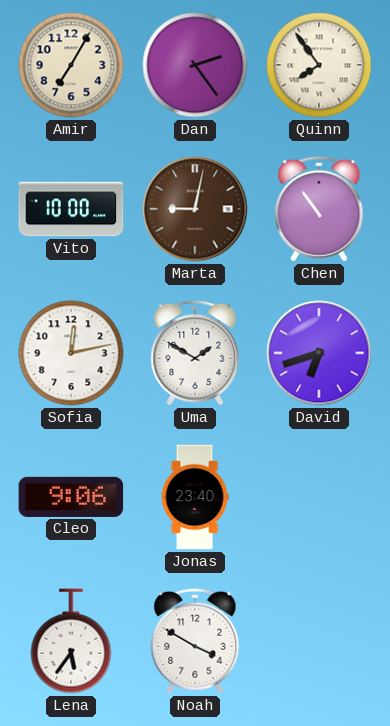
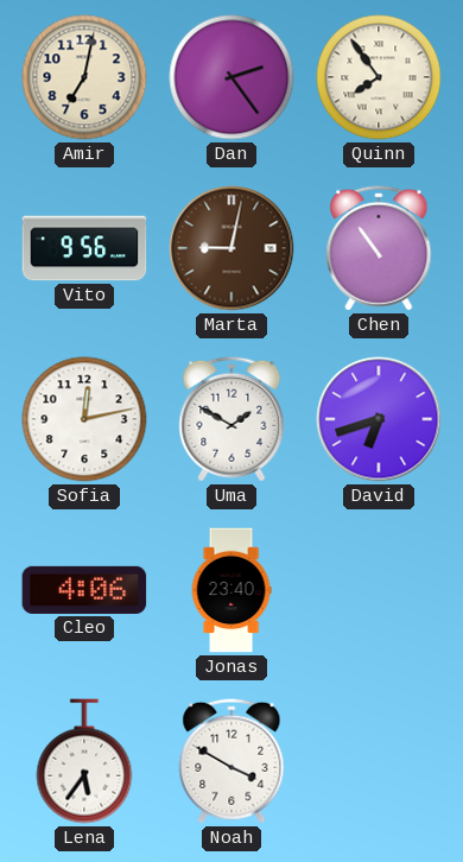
Amir: 7:05 -> 7:02
Vito: 10:00 -> 9:56
Cleo: 9:06 -> 4:06
